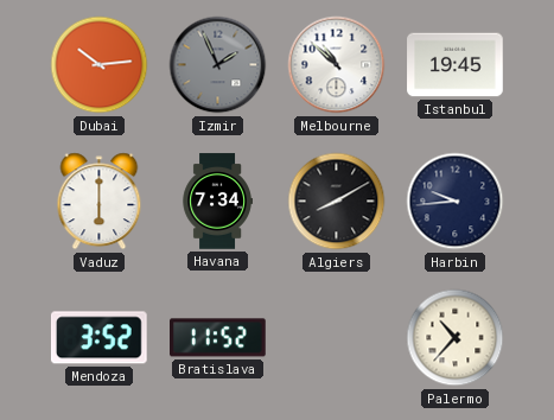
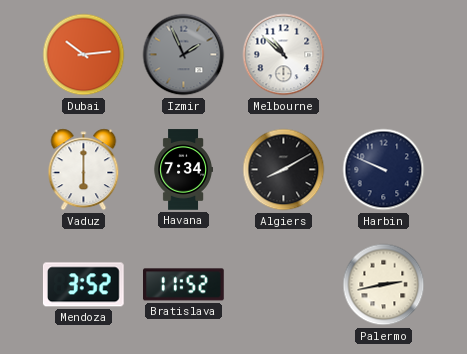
Istanbul: 19:45 -> none
Harbin: 9:44 -> 9:49
Palermo: 10:37 -> 2:43
